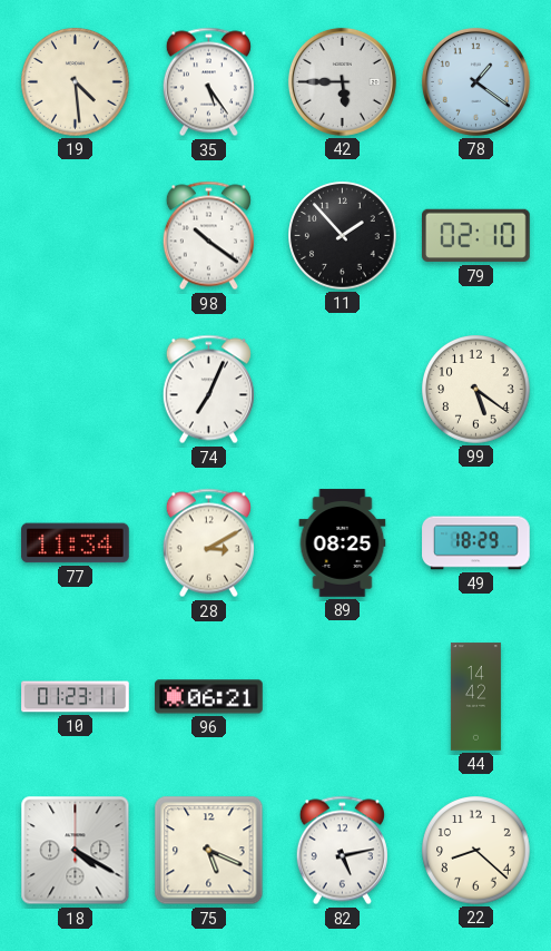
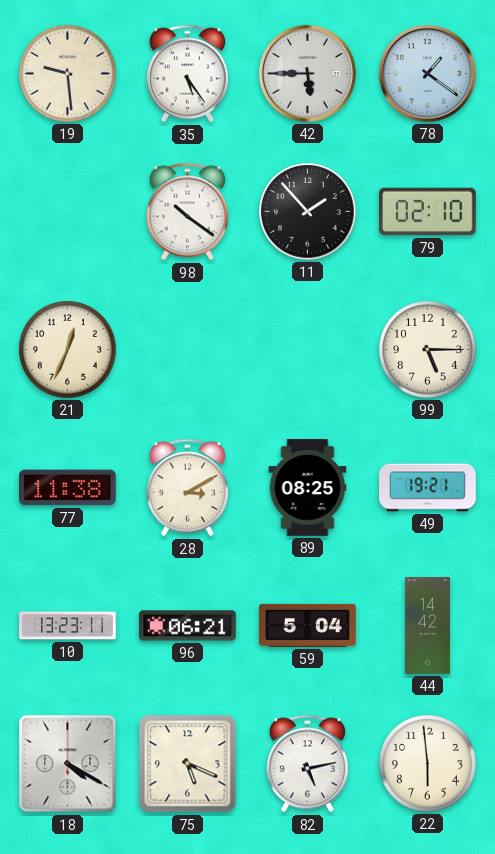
19: 4:29 -> 9:29
21: none -> 12:34
74: 7:04 -> none
99: 5:21 -> 5:15
77: 11:34 -> 11:38
49: 18:29 -> 19:21
10: 01:23 -> 13:23
59: none -> 5:04
22: 8:22 -> 5:59
